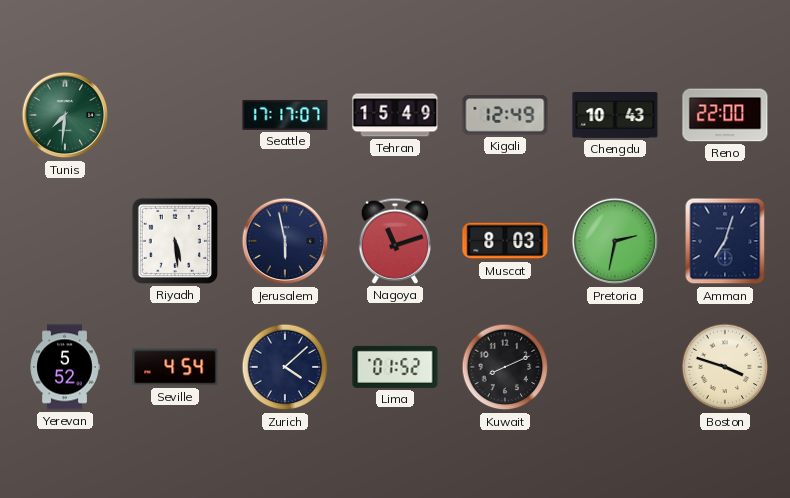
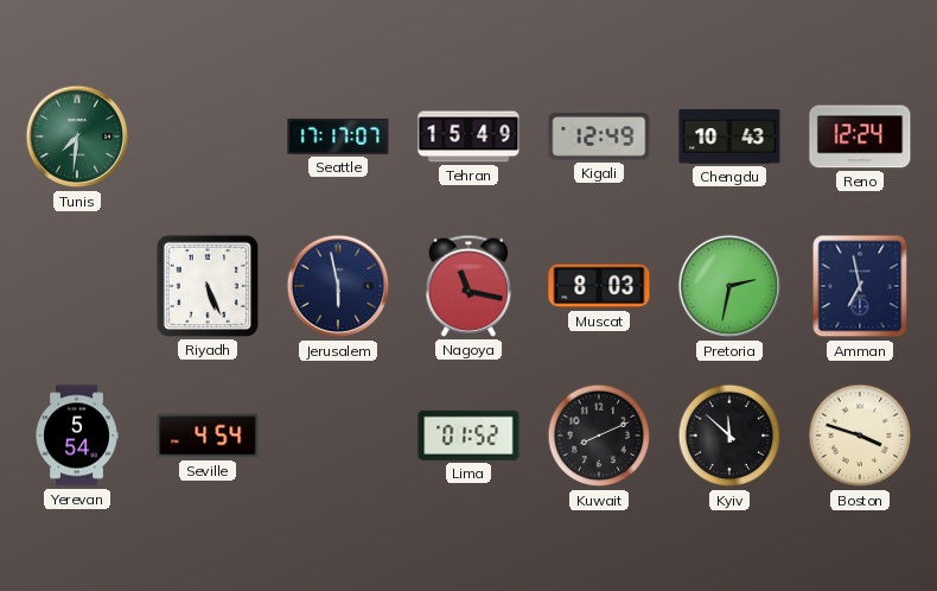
Reno: 22:00 -> 12:24
Riyadh: 5:29 -> 5:26
Nagoya: 11:12 -> 11:17
Amman: 7:03 -> 6:58
Yerevan: 5:52 -> 5:54
Zurich: 4:08 -> none
Kyiv: none -> 11:52
